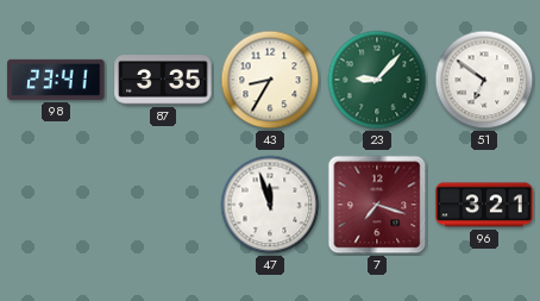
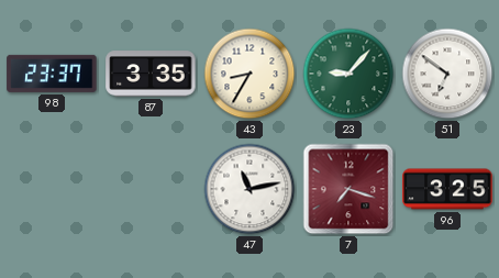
98: 23:41 -> 23:37
47: 11:57 -> 11:13
96: 3:21 -> 3:25
